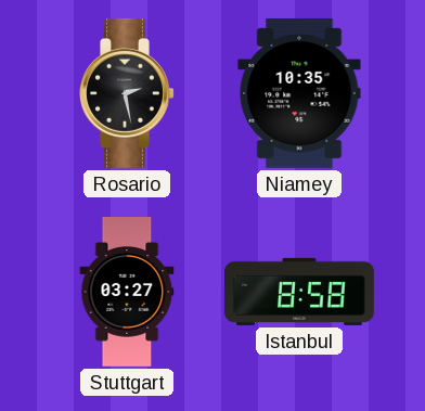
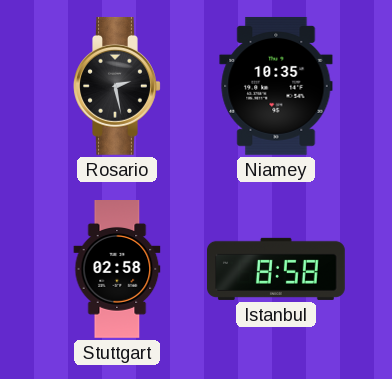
Stuttgart: 03:27 -> 02:58
